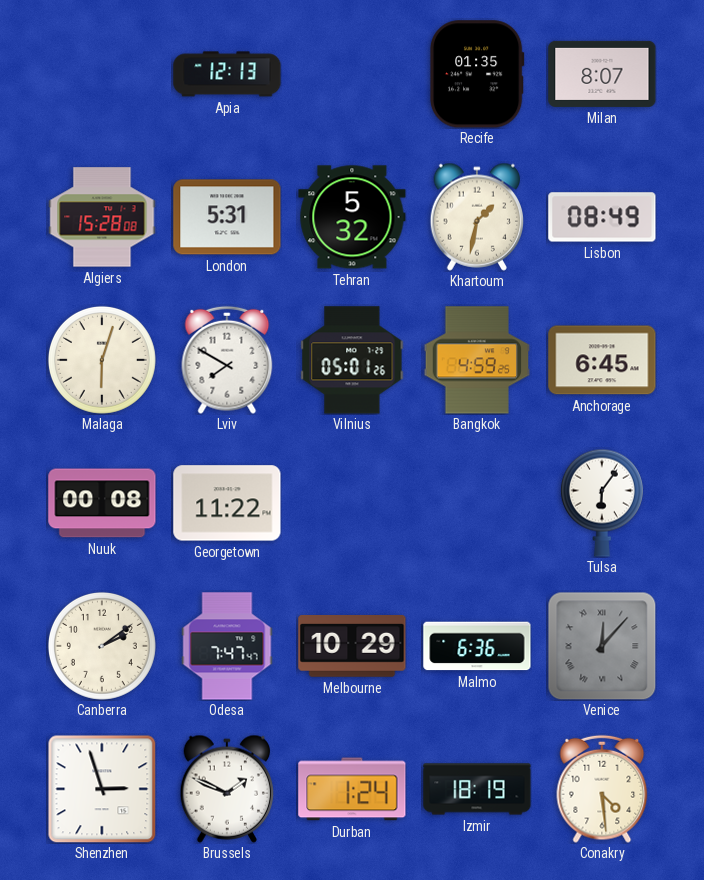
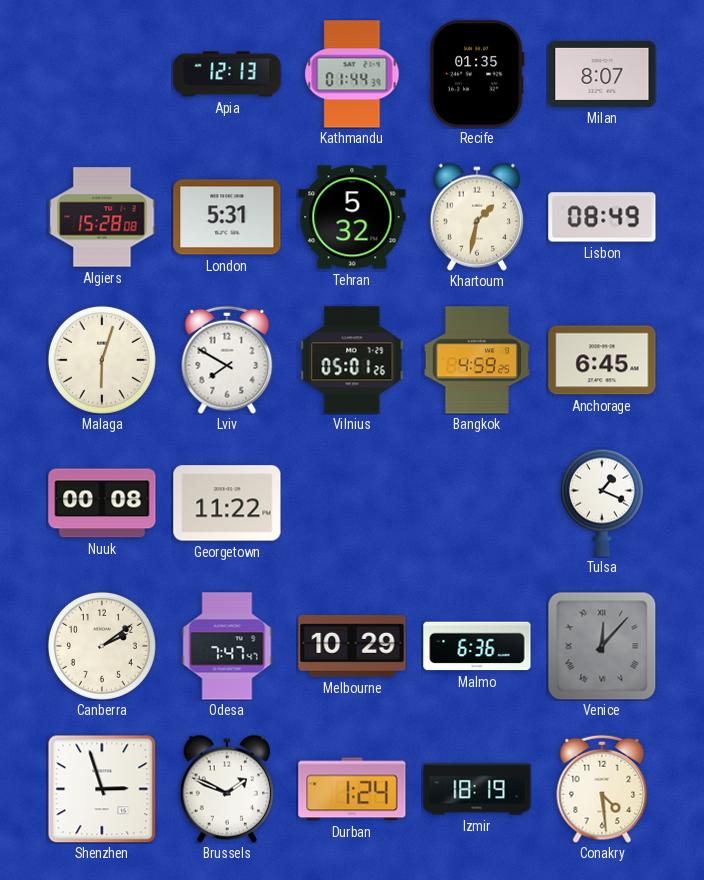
Kathmandu: none -> 01:44
Tulsa: 6:06 -> 1:19
